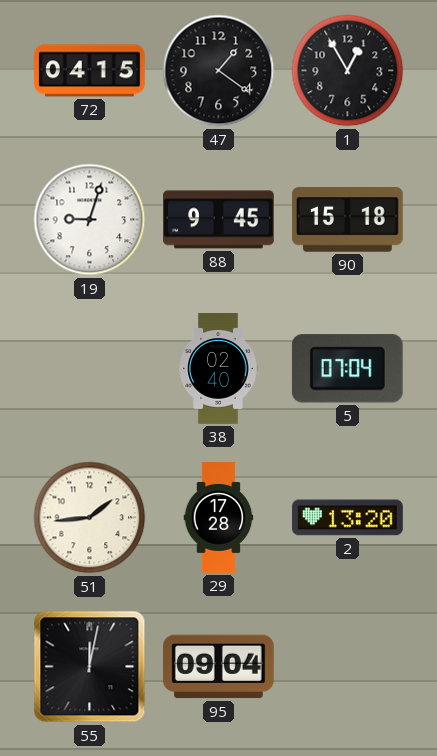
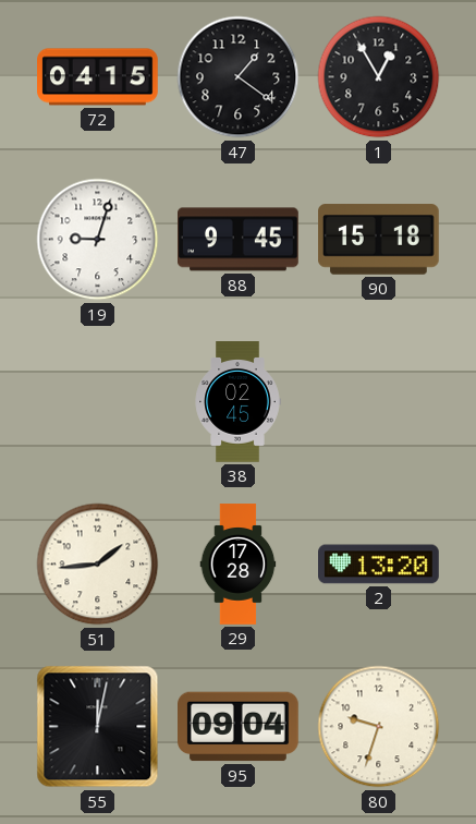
38: 02:40 -> 02:45
5: 07:04 -> none
80: none -> 9:33
